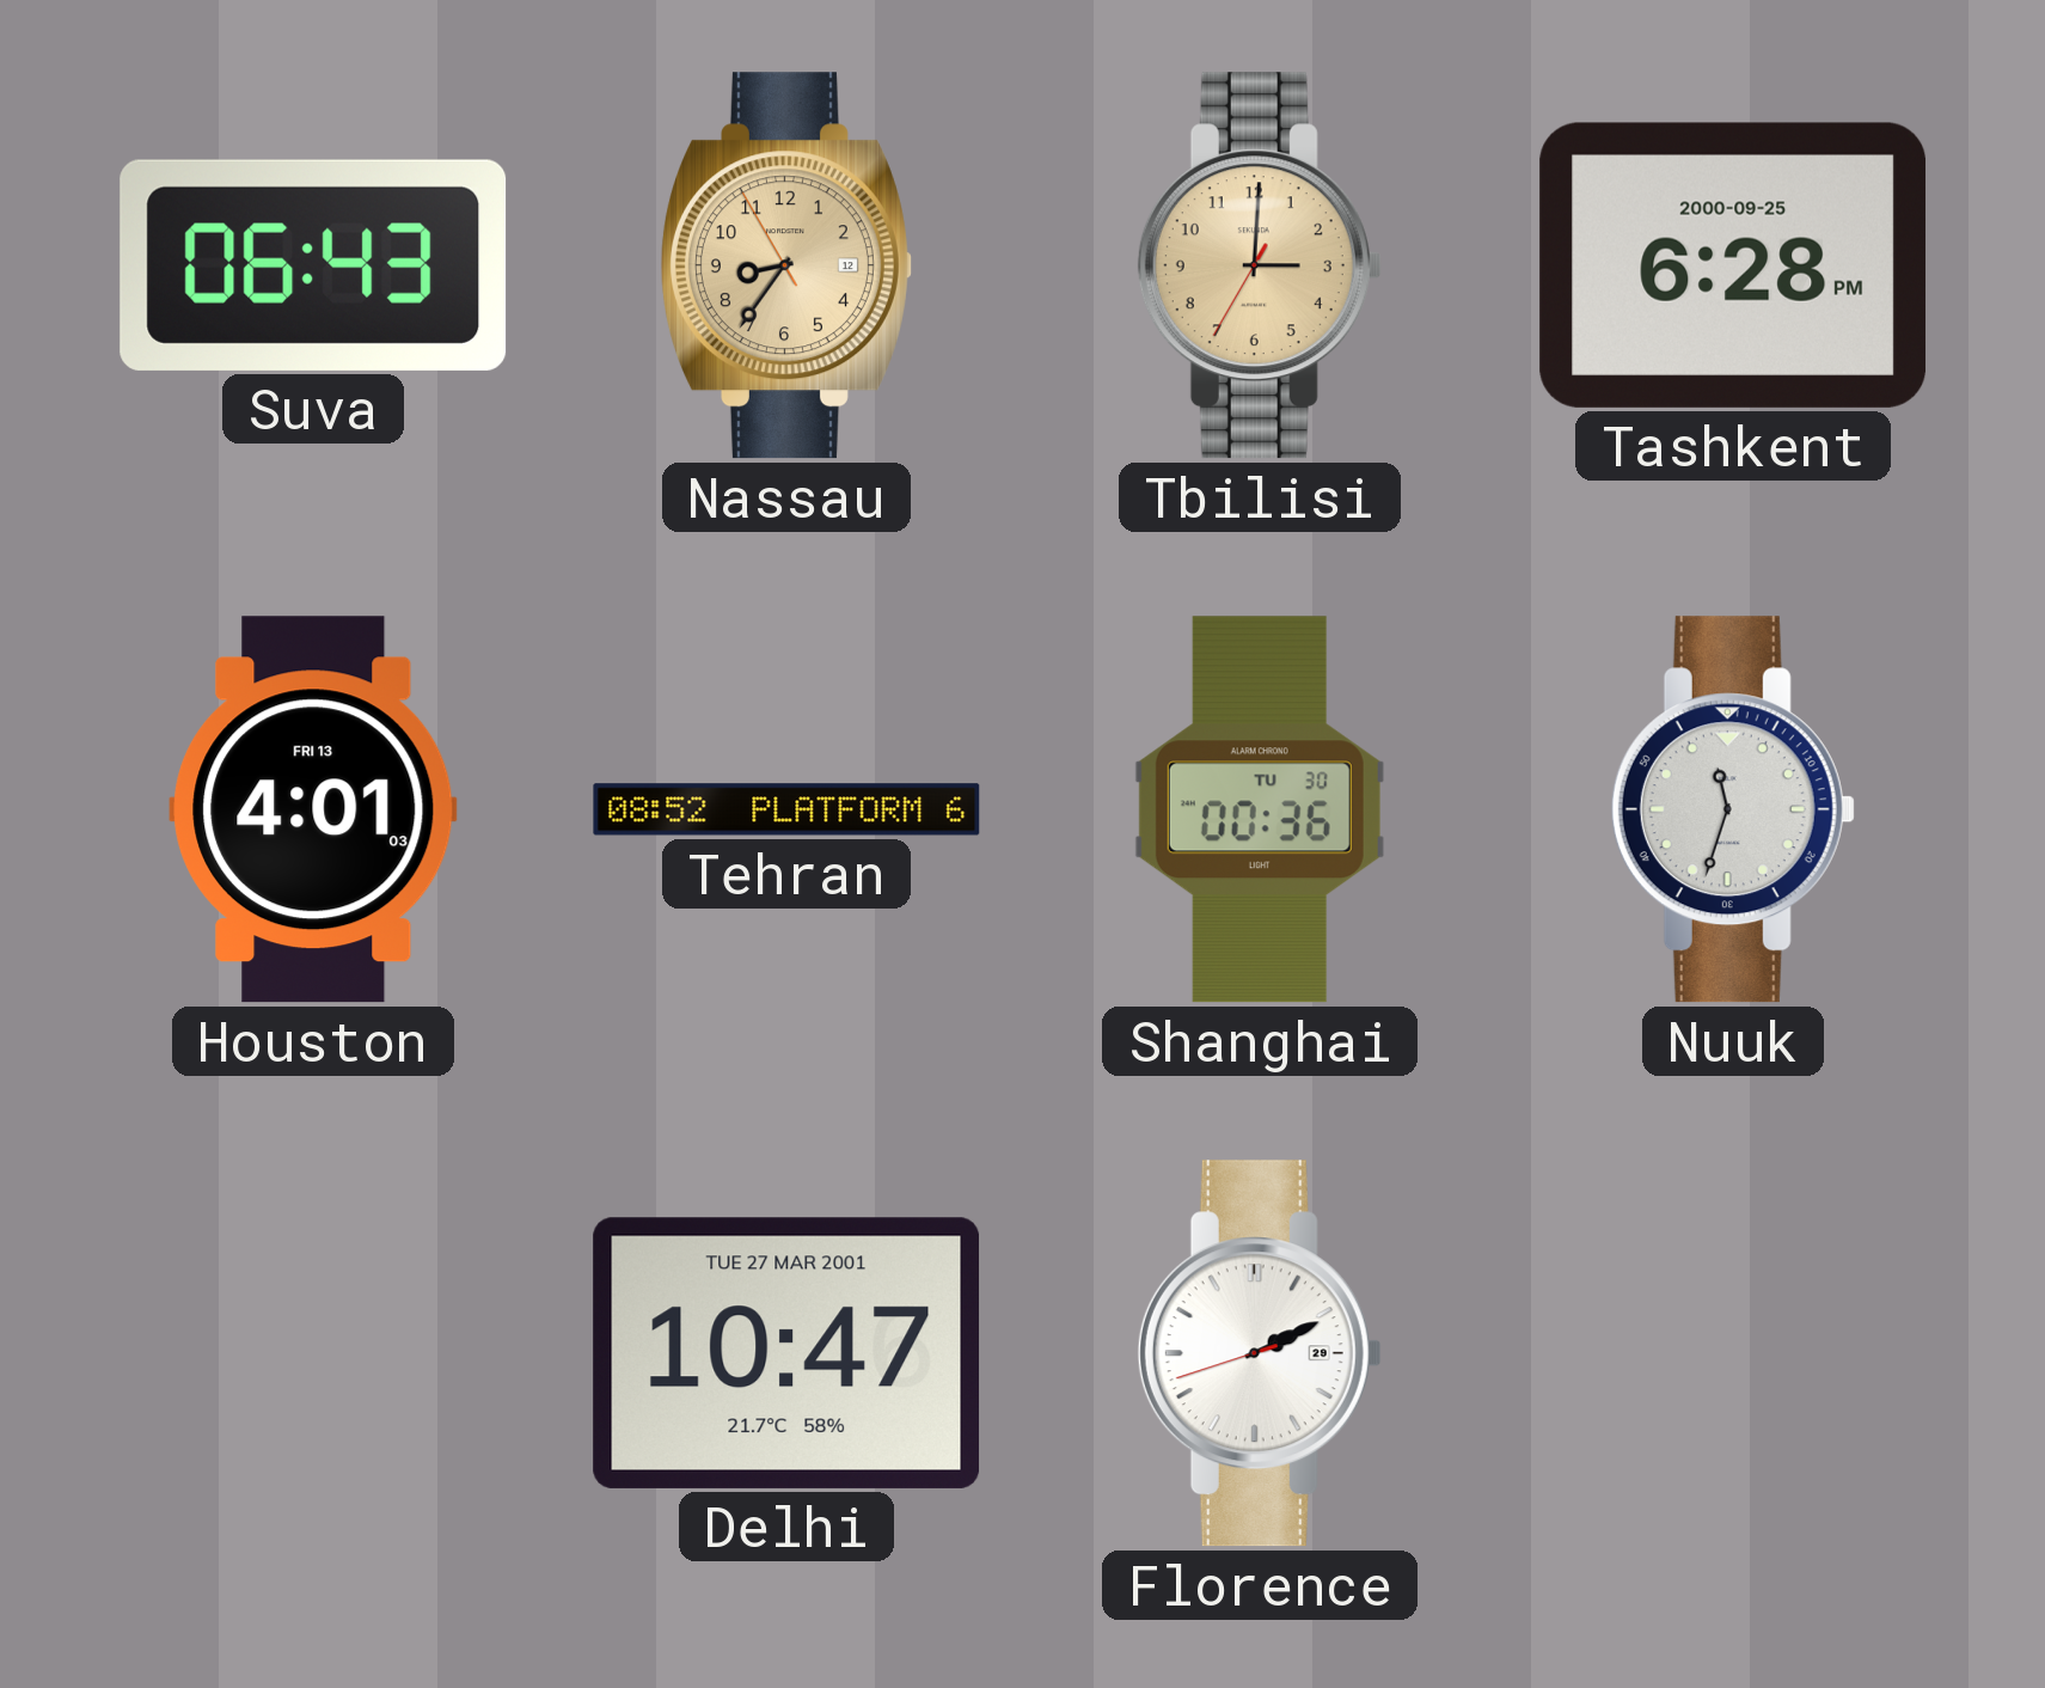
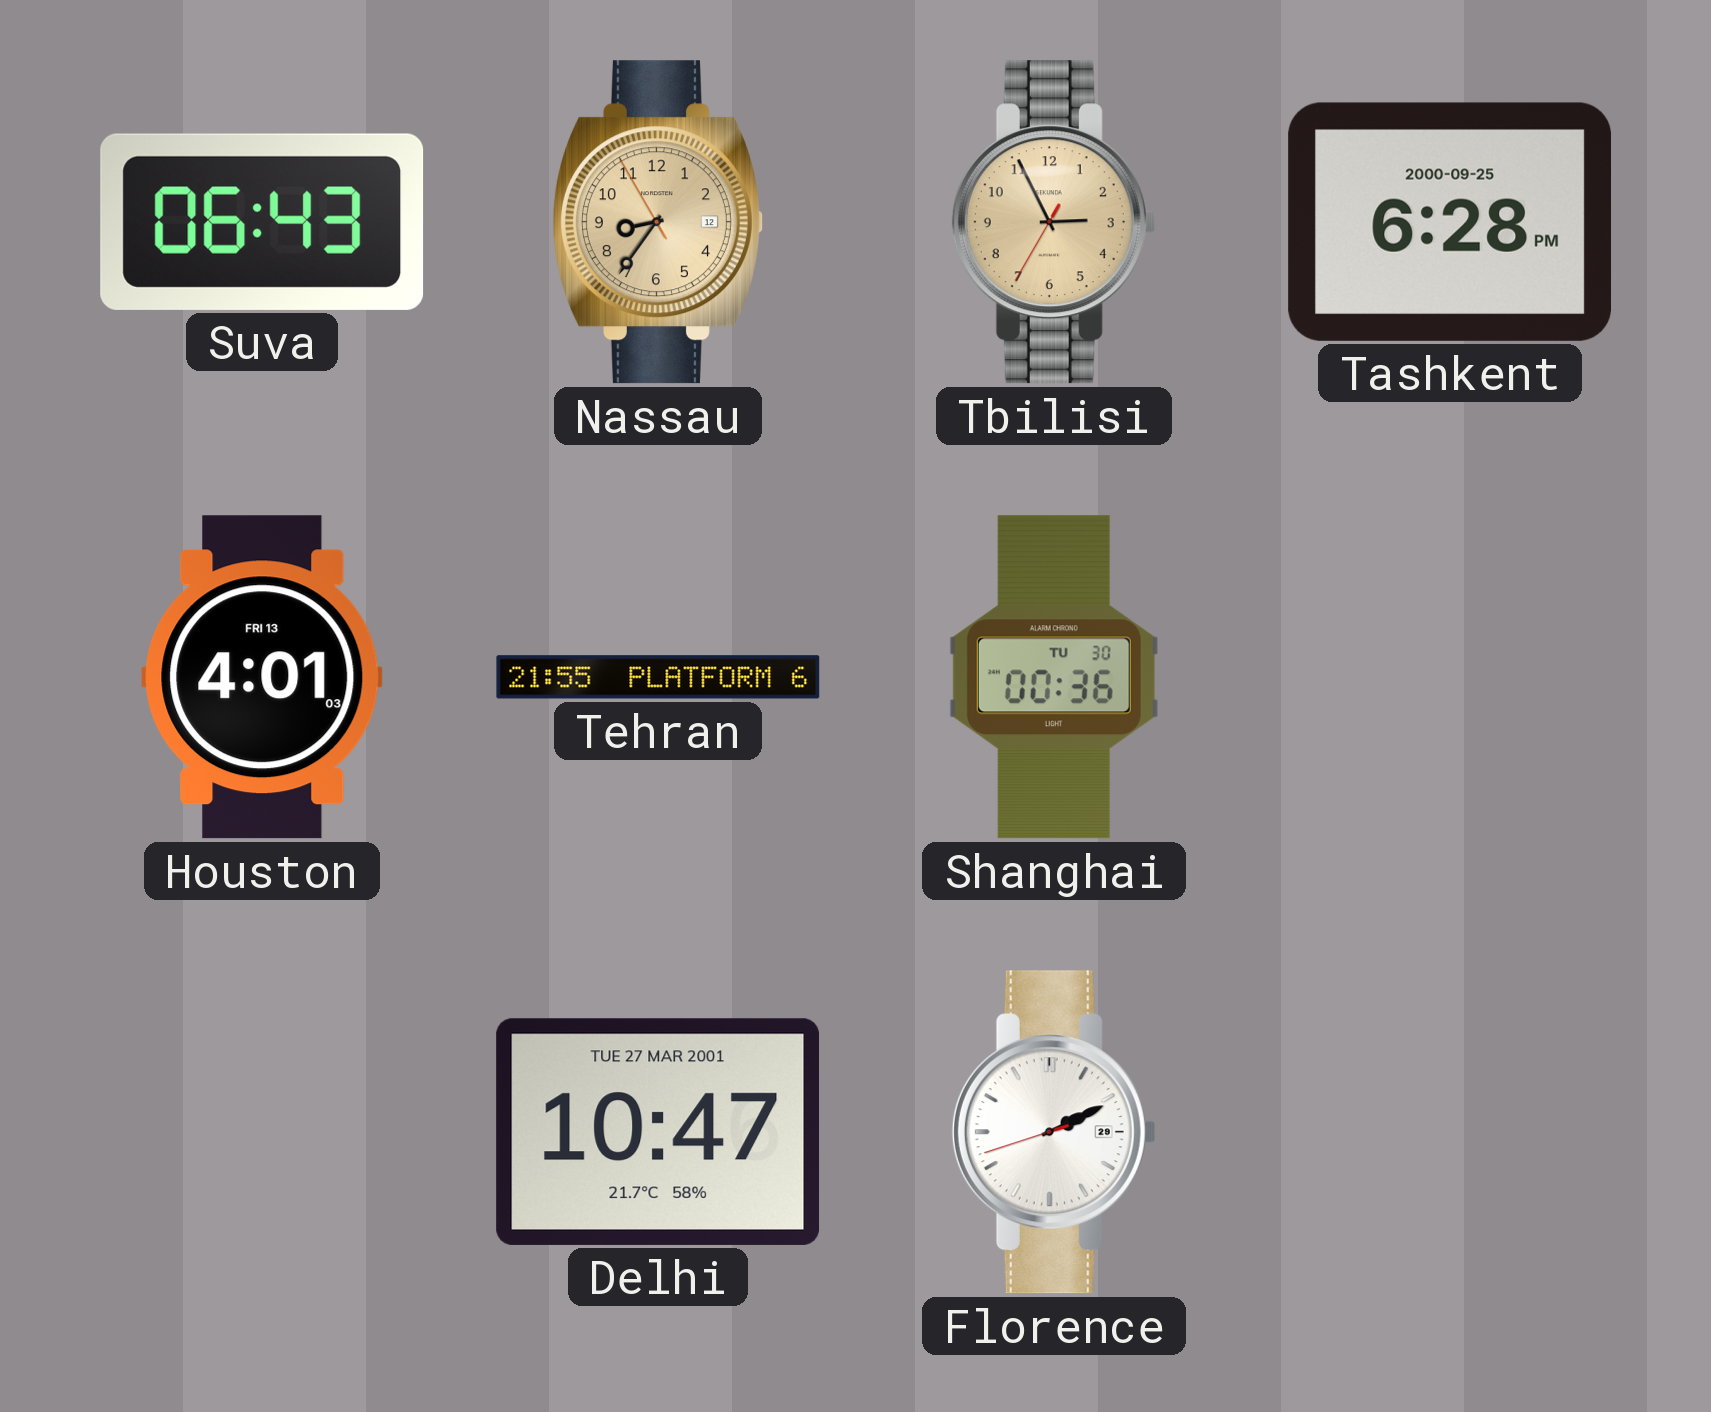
Tbilisi: 3:00 -> 2:55
Tehran: 08:52 -> 21:55
Nuuk: 11:33 -> none
